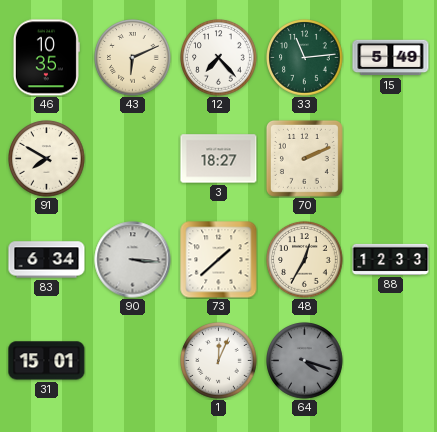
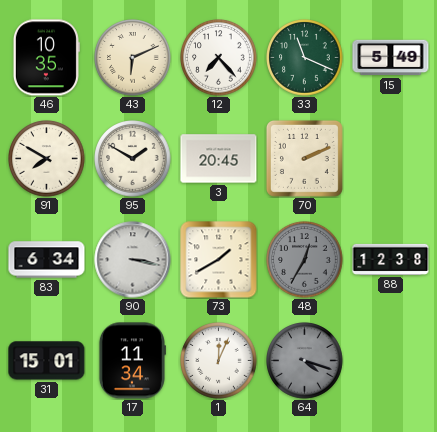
33: 11:14 -> 11:19
95: none -> 1:50
3: 18:27 -> 20:45
90: 3:16 -> 3:17
73: 1:38 -> 1:40
48 dial: cream -> grey
88: 12:33 -> 12:38
17: none -> 11:34
